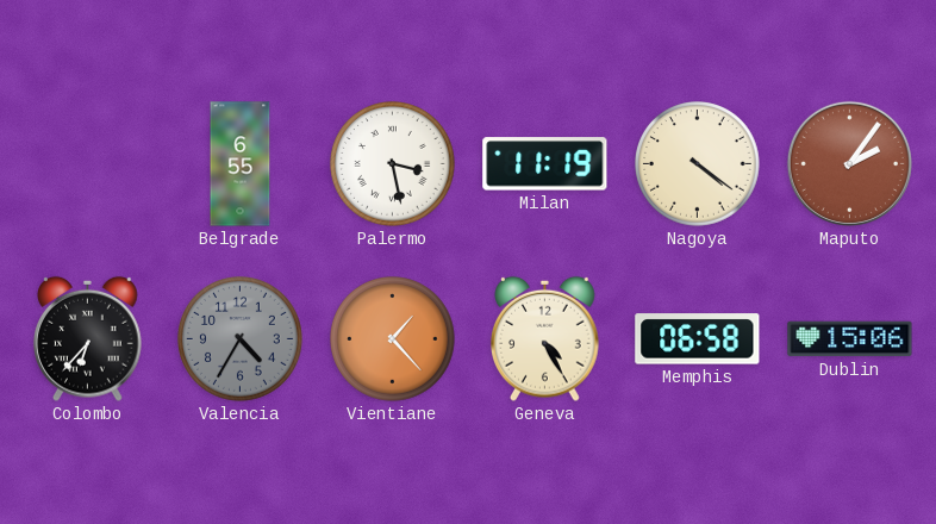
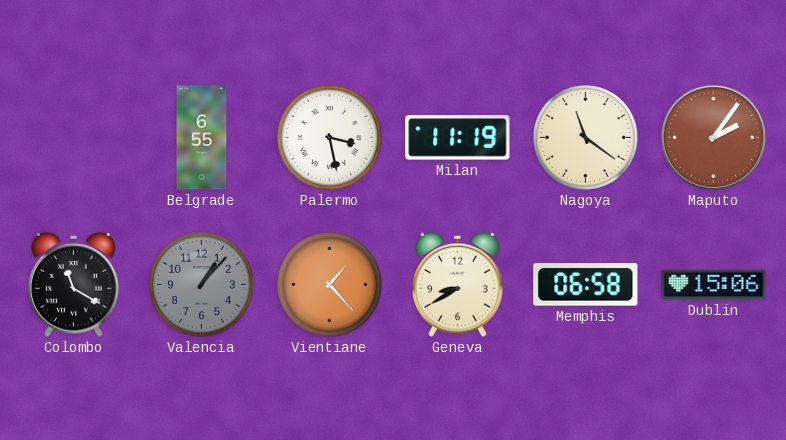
Nagoya: 4:21 -> 11:21
Colombo: 6:37 -> 11:20
Valencia: 4:35 -> 1:07
Geneva: 4:25 -> 8:40
